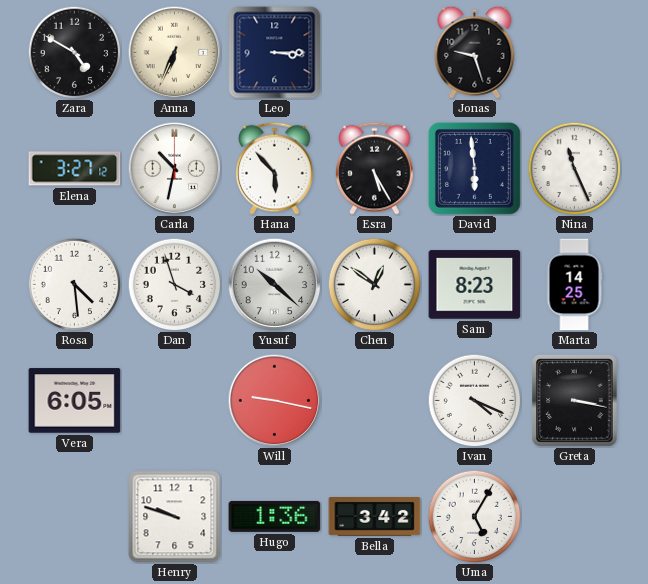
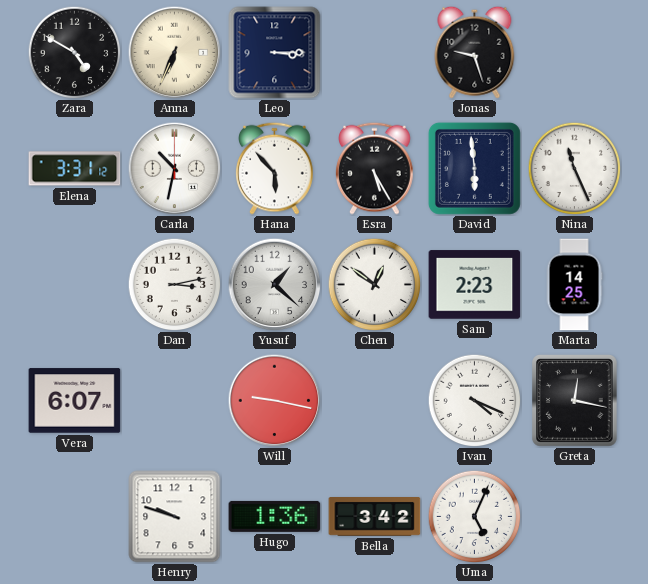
Elena: 3:27 -> 3:31
Rosa: 4:29 -> none
Dan: 3:57 -> 3:13
Yusuf: 10:22 -> 1:22
Sam: 8:23 -> 2:23
Vera: 6:05 -> 6:07
Greta: 3:17 -> 12:17
Uma: 5:05 -> 5:04
